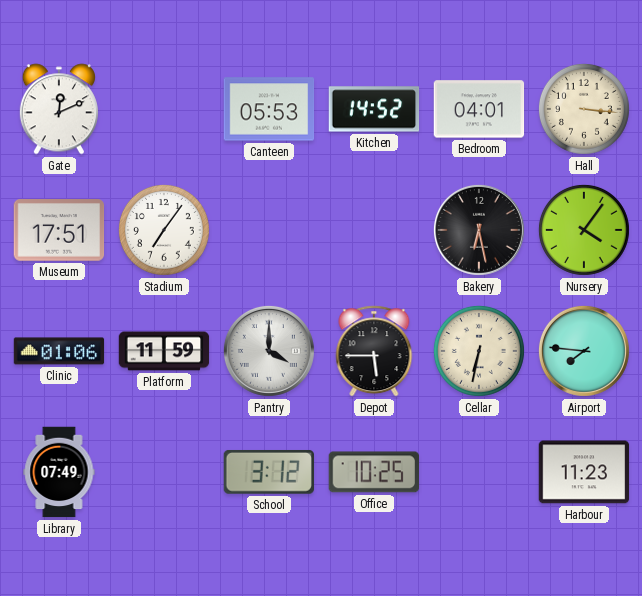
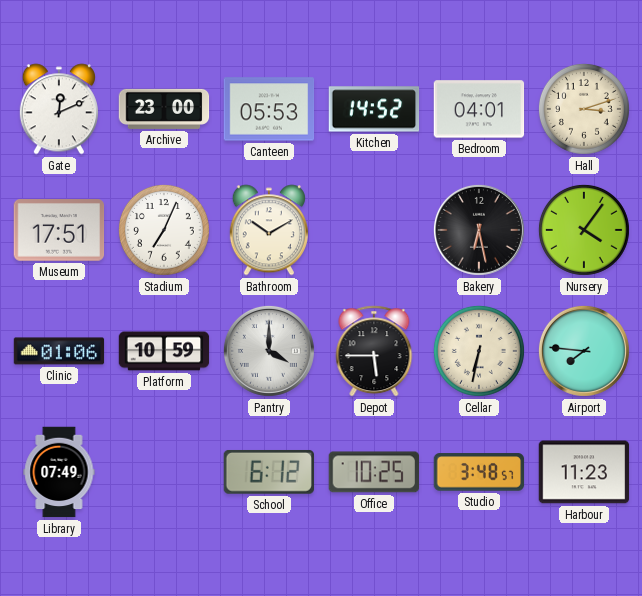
Archive: none -> 23:00
Hall: 3:16 -> 3:12
Stadium: 7:06 -> 7:04
Bathroom: none -> 10:10
Platform: 11:59 -> 10:59
School: 3:12 -> 6:12
Studio: none -> 3:48
